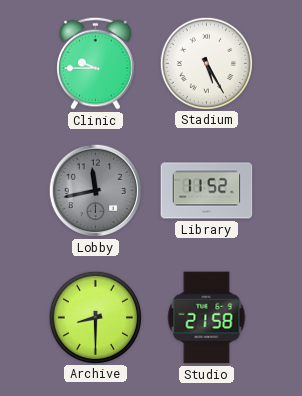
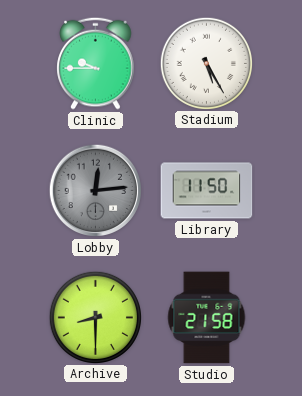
Lobby: 11:43 -> 12:14
Library: 11:52 -> 11:50
